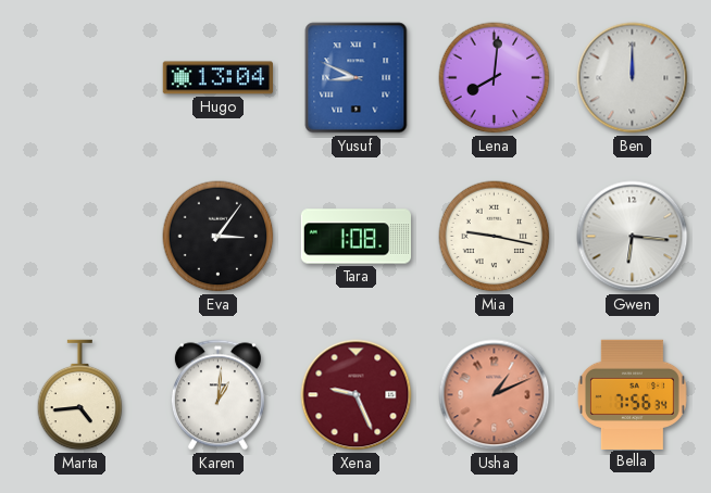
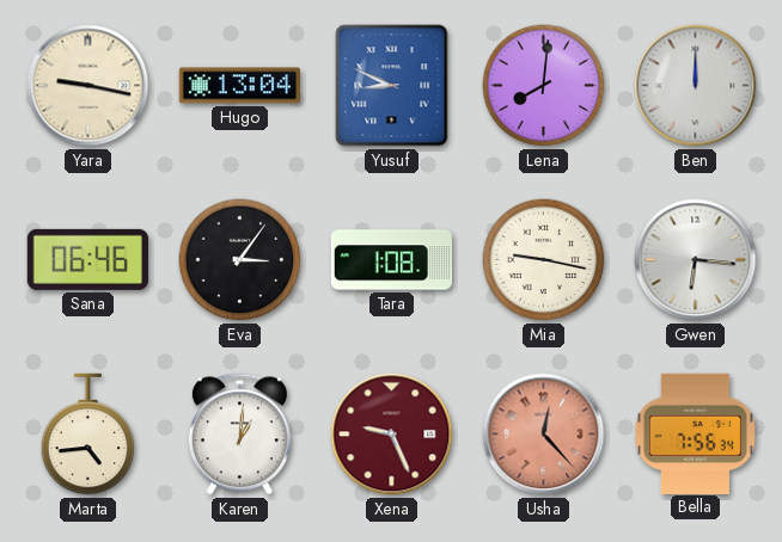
Yara: none -> 9:17
Sana: none -> 06:46
Usha: 1:11 -> 12:23
